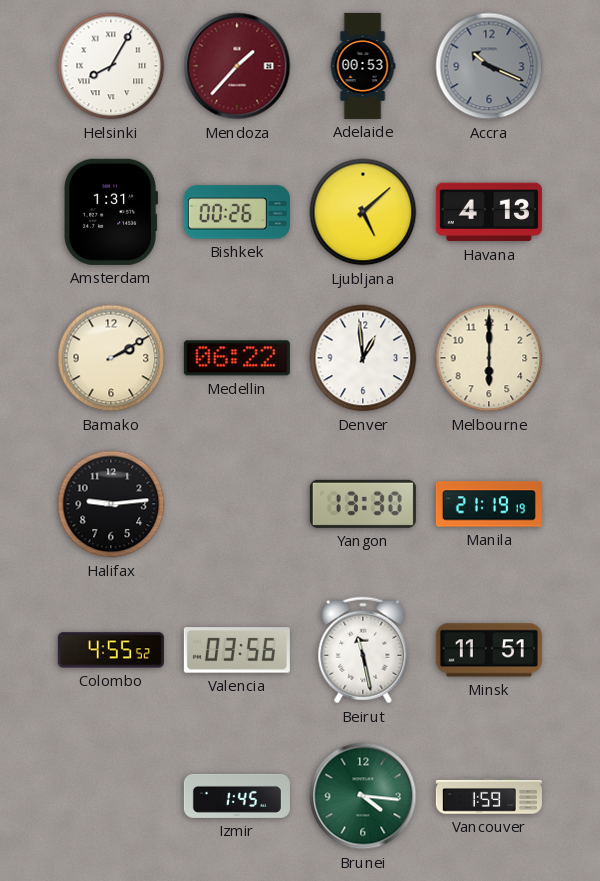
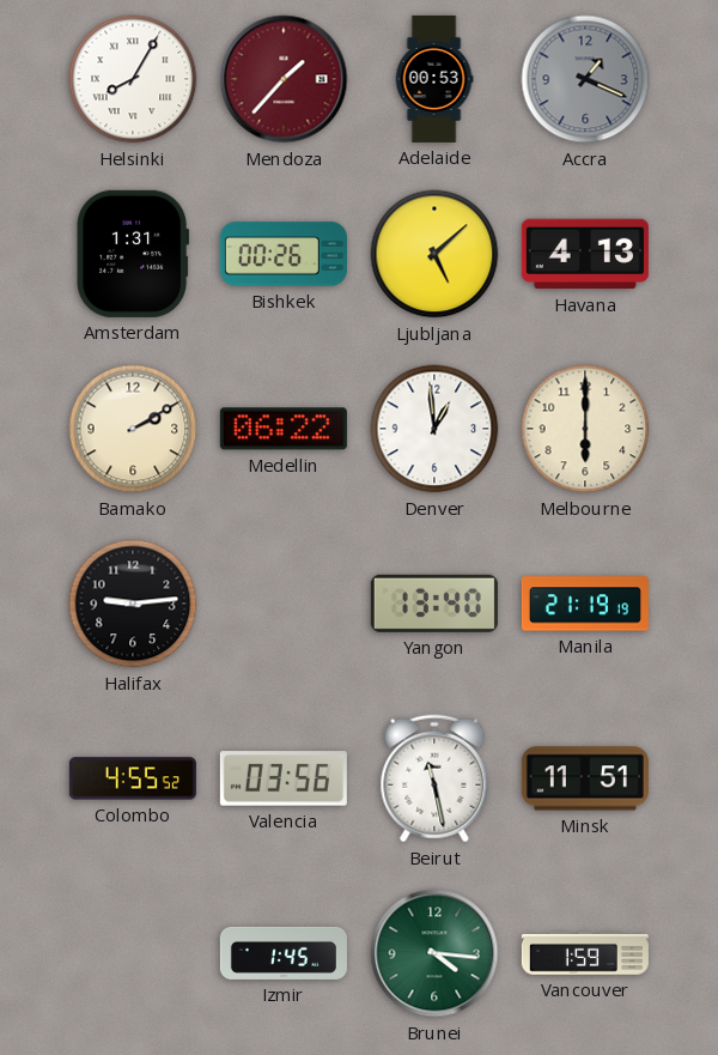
Accra: 10:19 -> 1:19
Yangon: 13:30 -> 13:40
